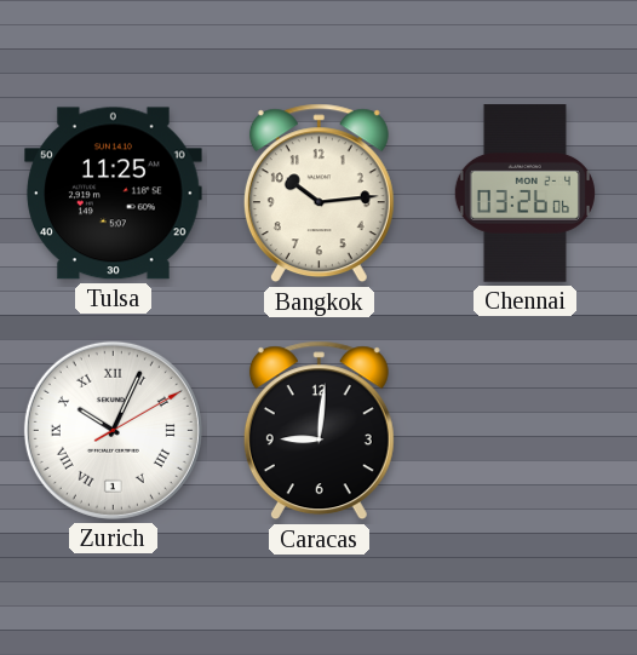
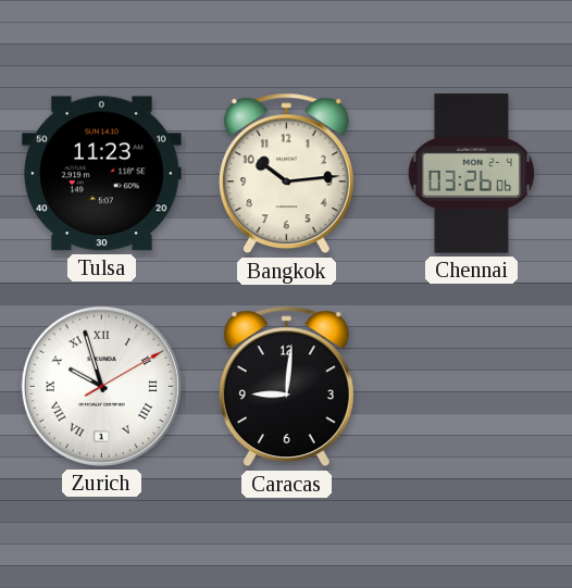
Tulsa: 11:25 -> 11:23
Zurich: 10:04 -> 9:57
